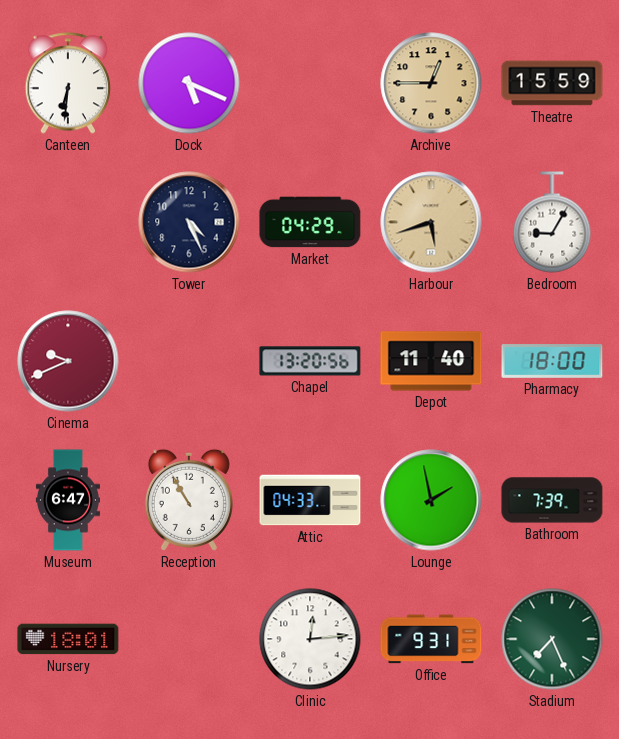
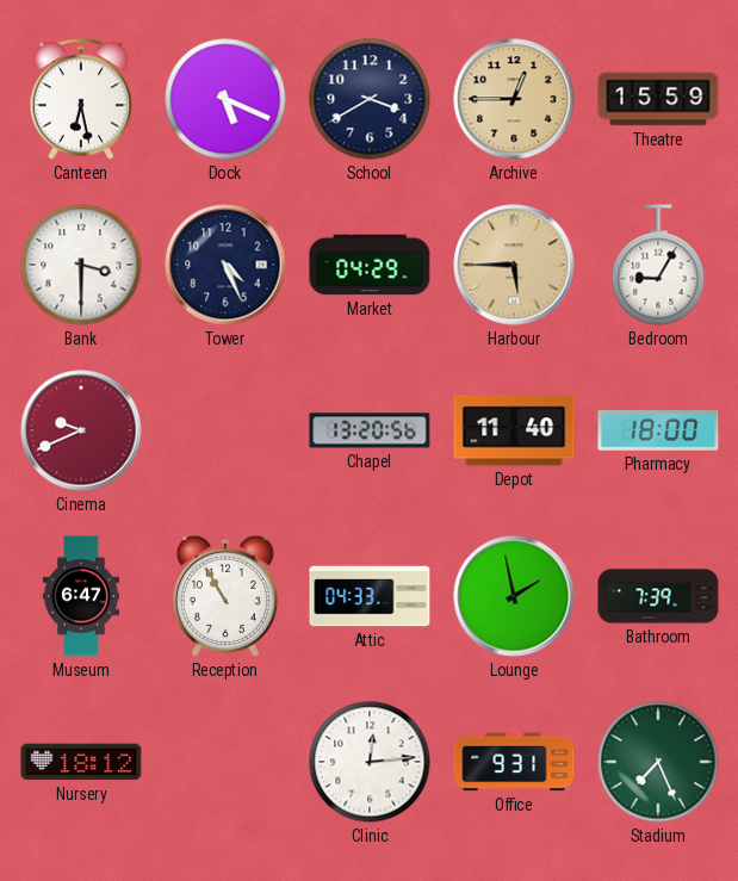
Canteen: 6:31 -> 6:28
School: none -> 3:40
Bank: none -> 3:30
Harbour: 5:42 -> 5:45
Nursery: 18:01 -> 18:12
